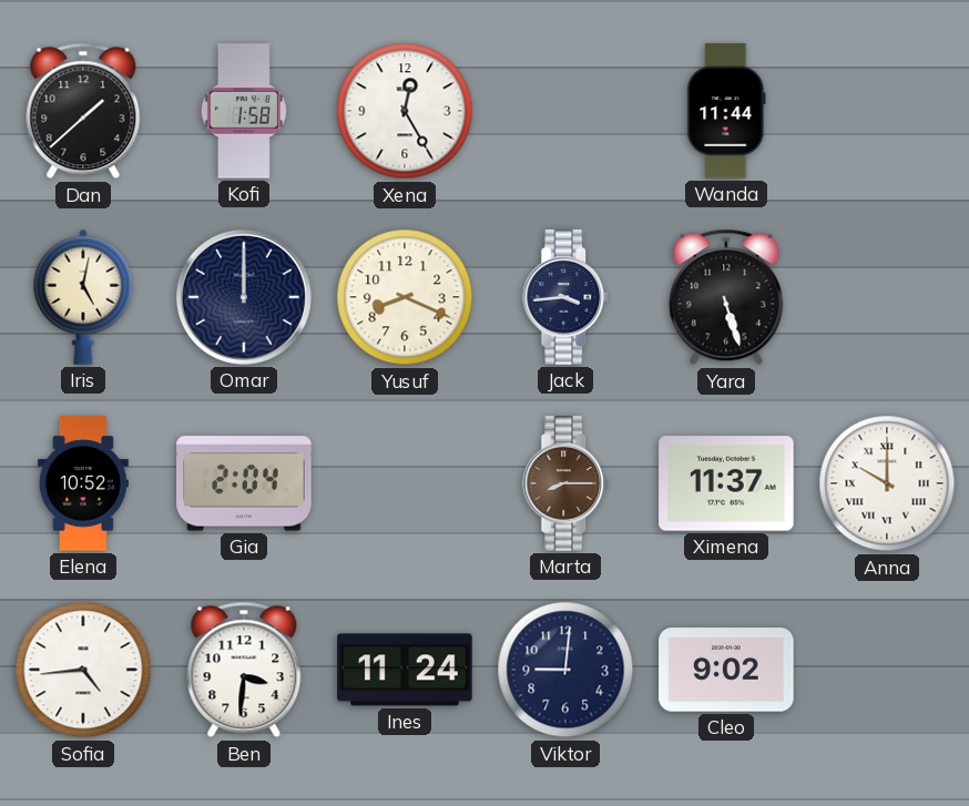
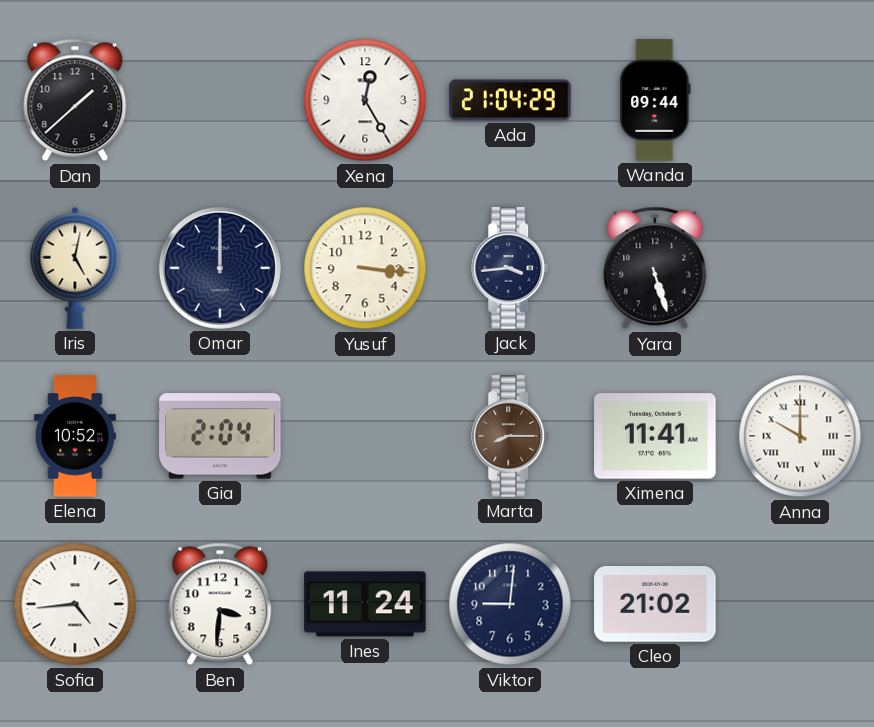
Kofi: 1:58 -> none
Ada: none -> 21:04
Wanda: 11:44 -> 09:44
Yusuf: 8:19 -> 3:16
Ximena: 11:37 -> 11:41
Cleo: 9:02 -> 21:02
